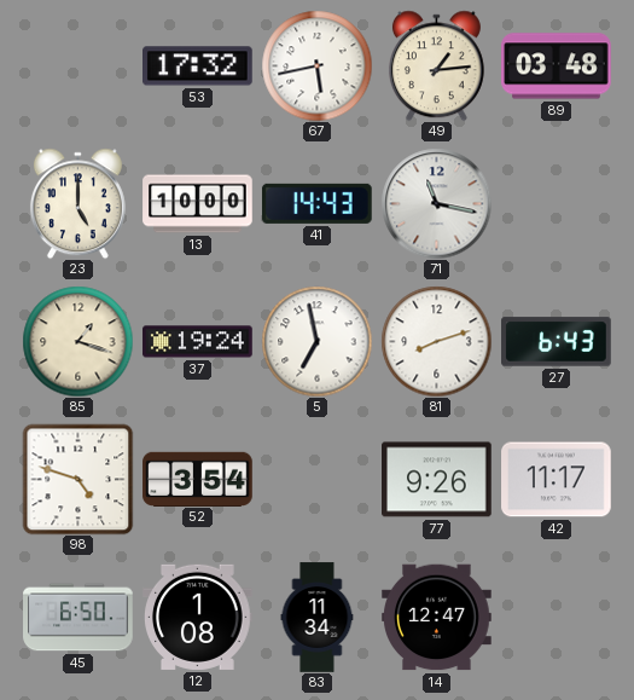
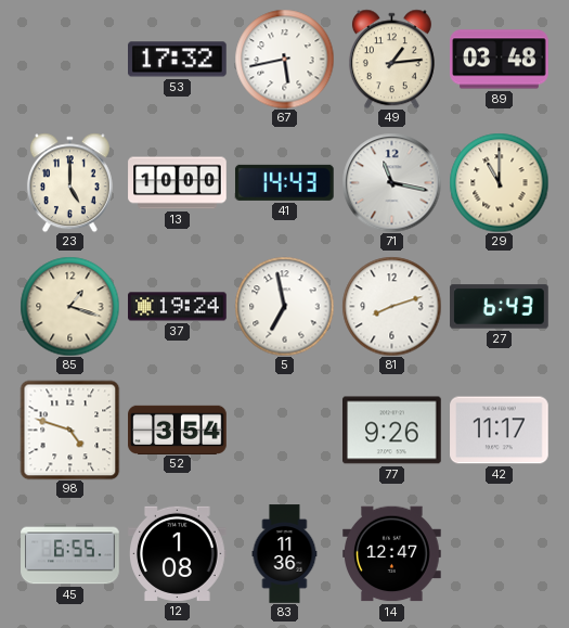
29: none -> 11:00
45: 6:50 -> 6:55
83: 11:34 -> 11:36
